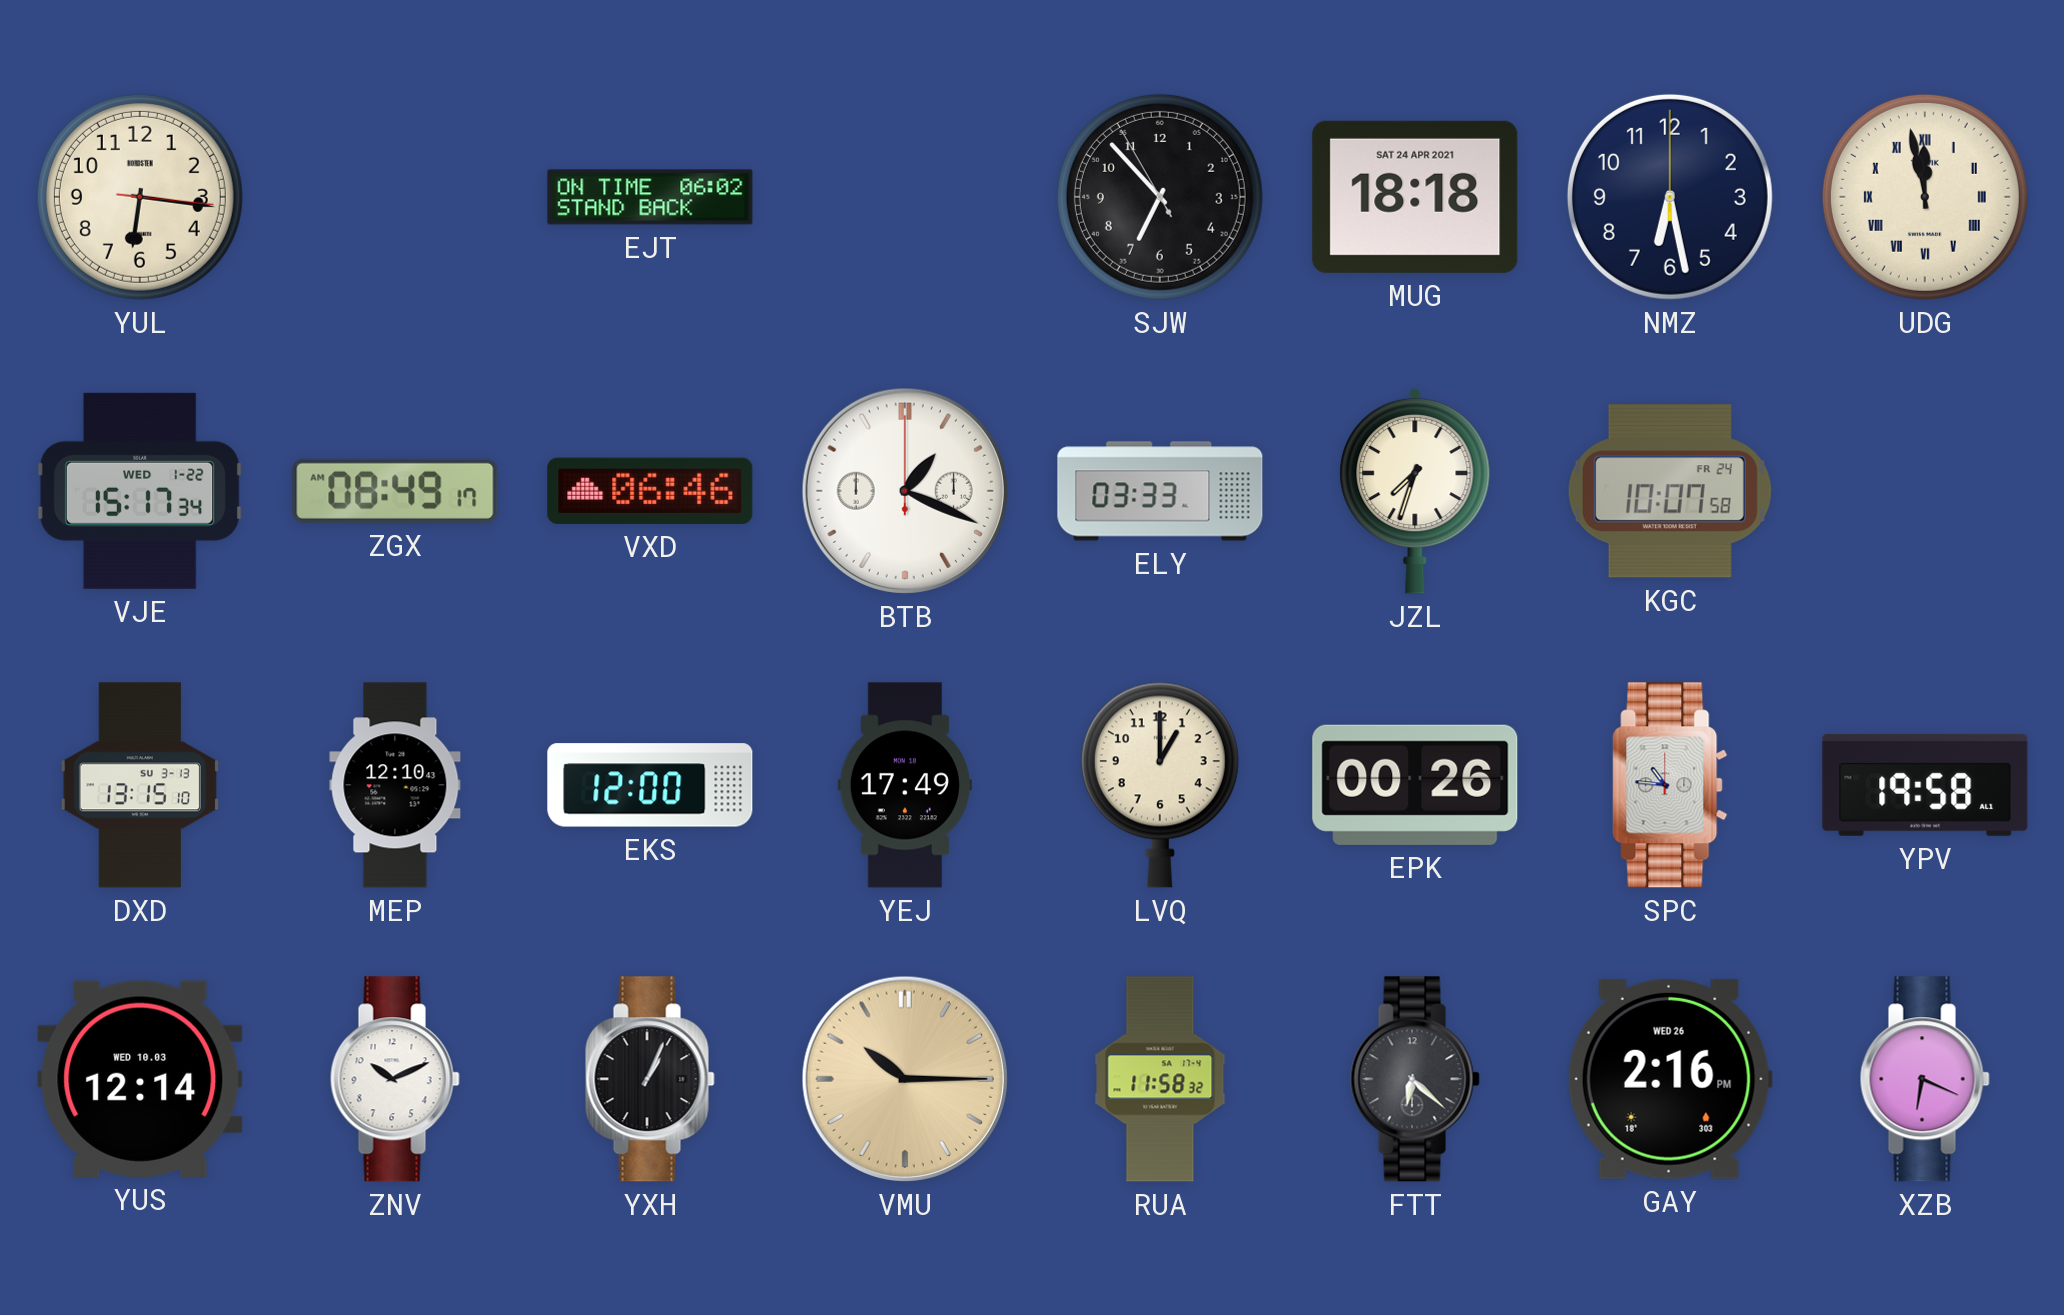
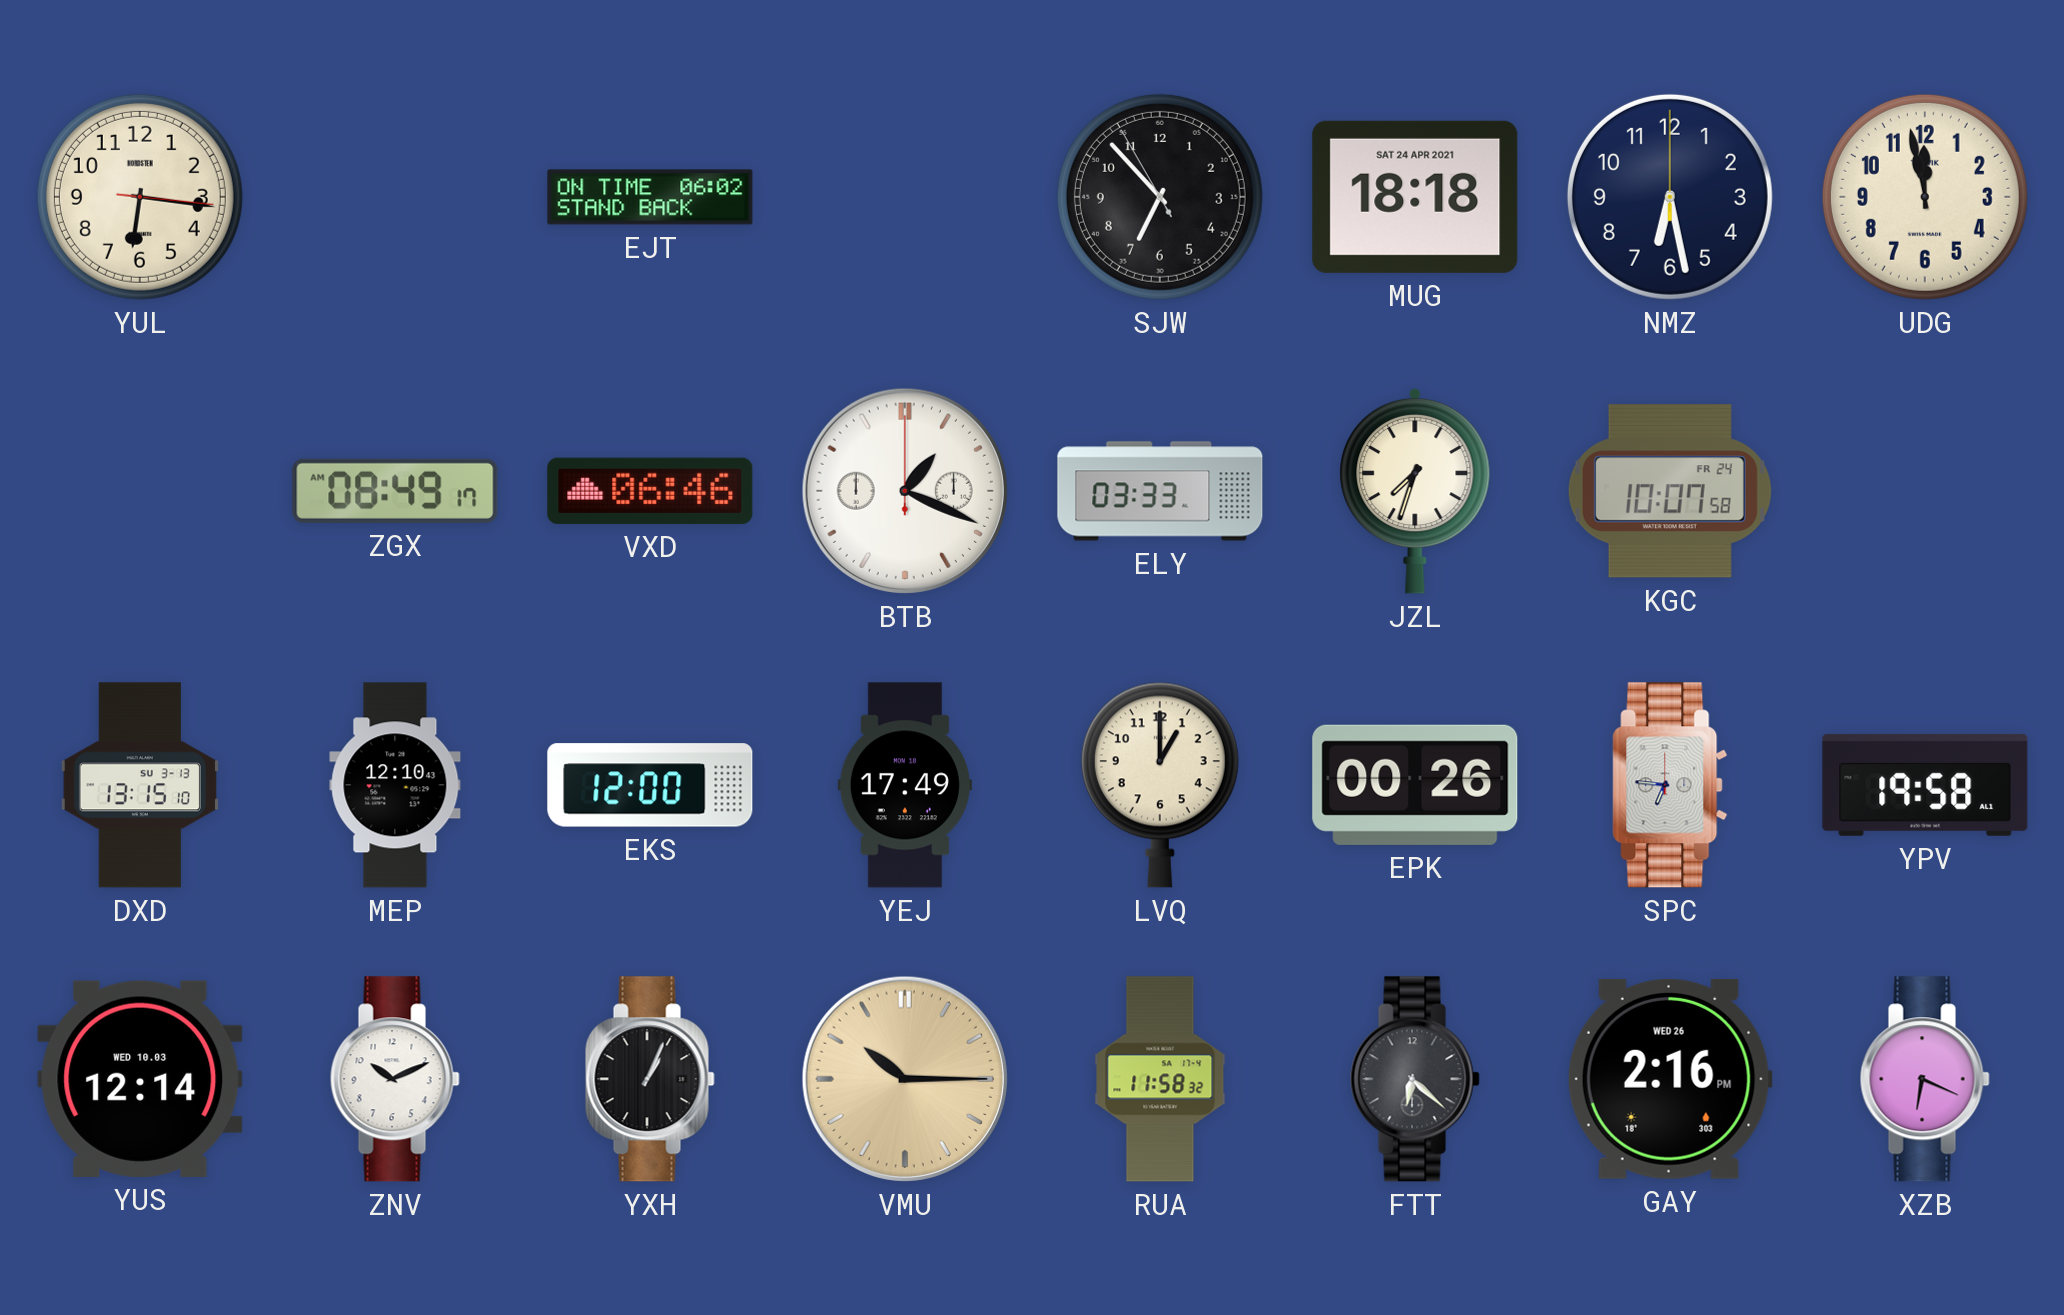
UDG numerals: Roman -> Arabic
VJE: 15:17 -> none
SPC: 10:46 -> 6:46
